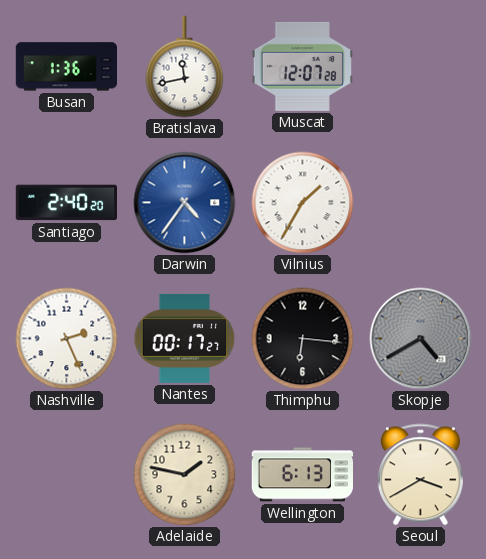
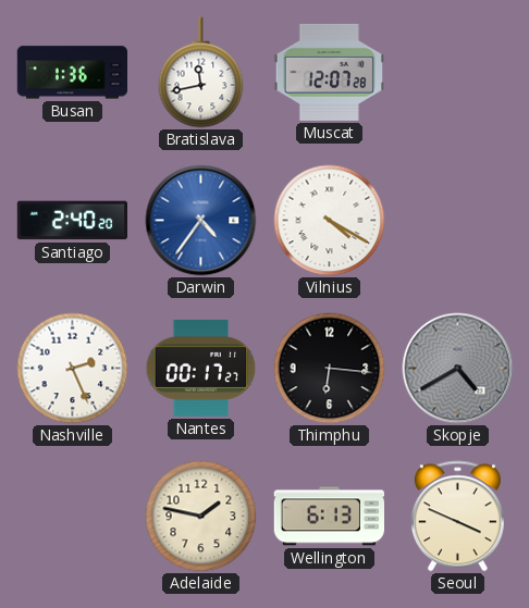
Vilnius: 1:35 -> 4:20
Seoul: 3:40 -> 3:49
